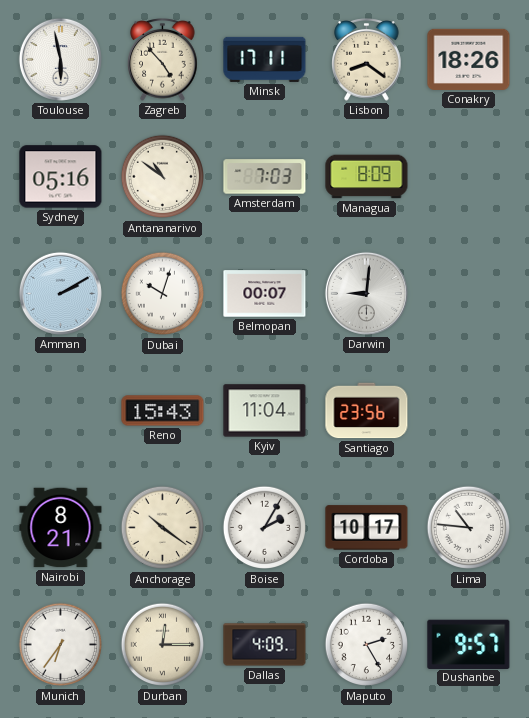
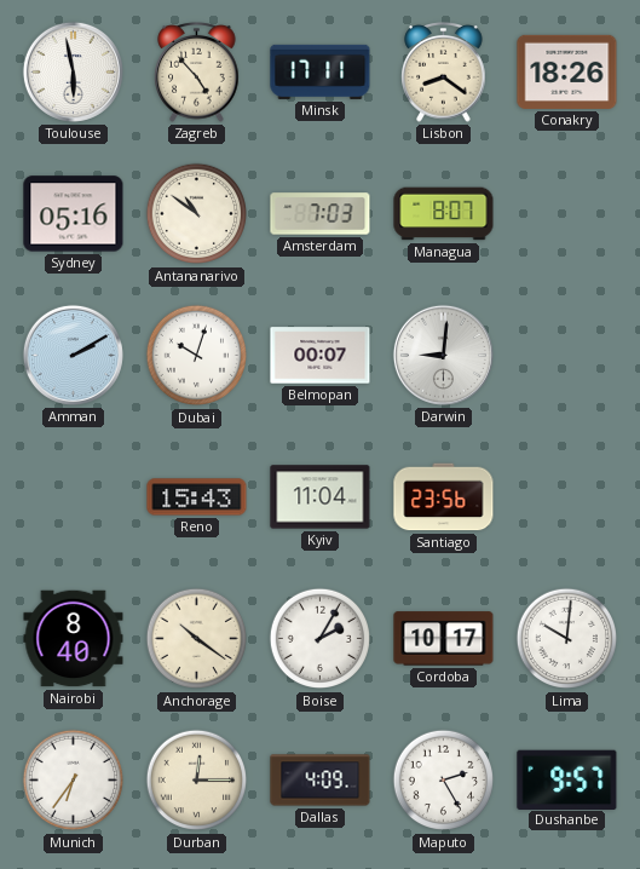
Managua: 8:09 -> 8:07
Nairobi: 8:21 -> 8:40
Lima: 10:46 -> 10:01
